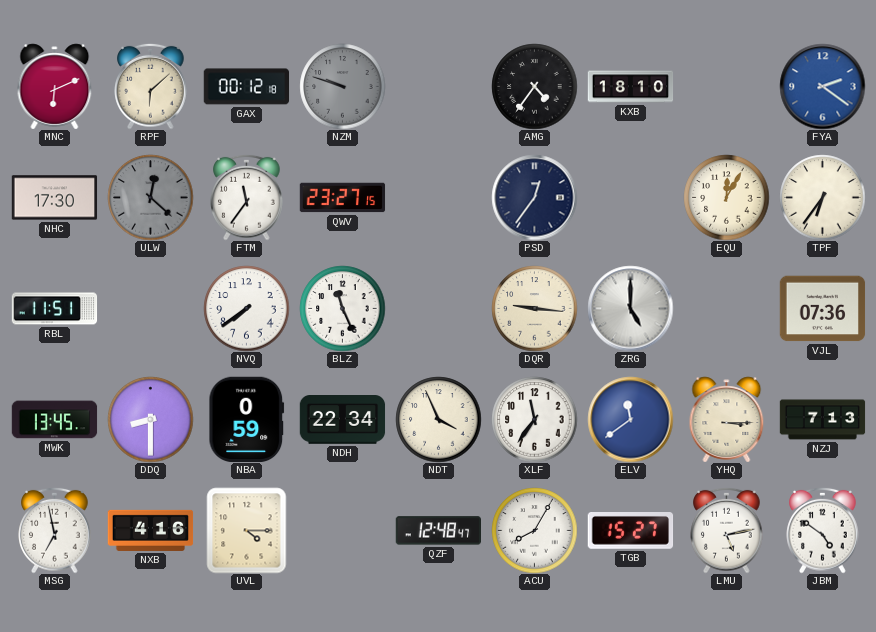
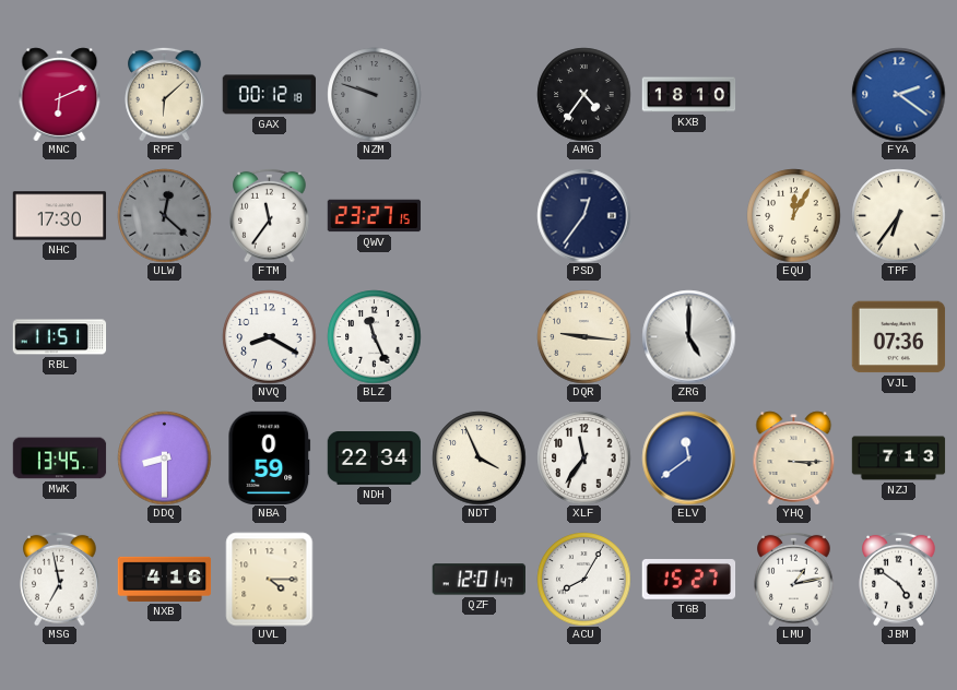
NVQ: 7:39 -> 8:20
QZF: 12:48 -> 12:01
LMU: 5:13 -> 1:13
